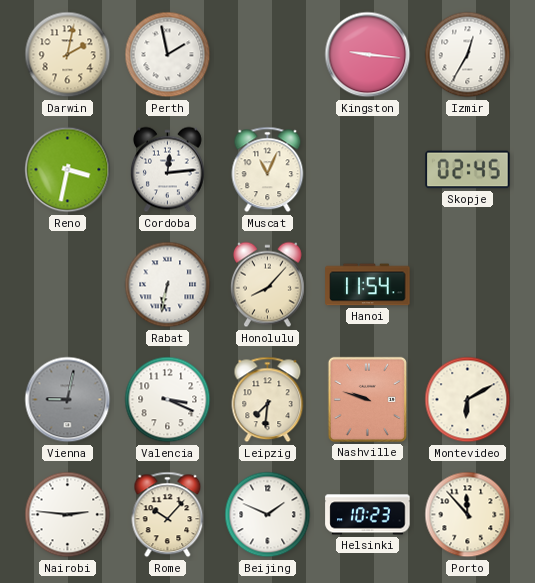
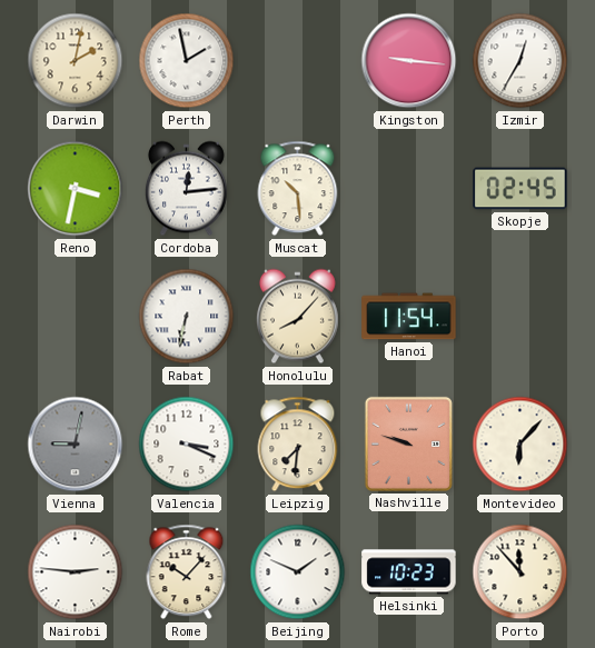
Muscat: 11:04 -> 10:29
Montevideo: 6:10 -> 6:07
